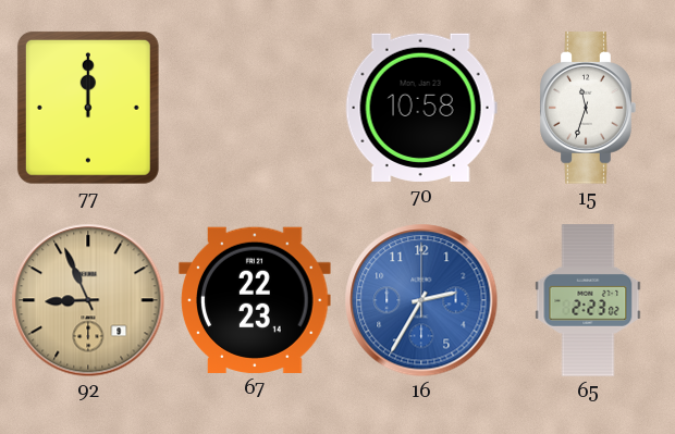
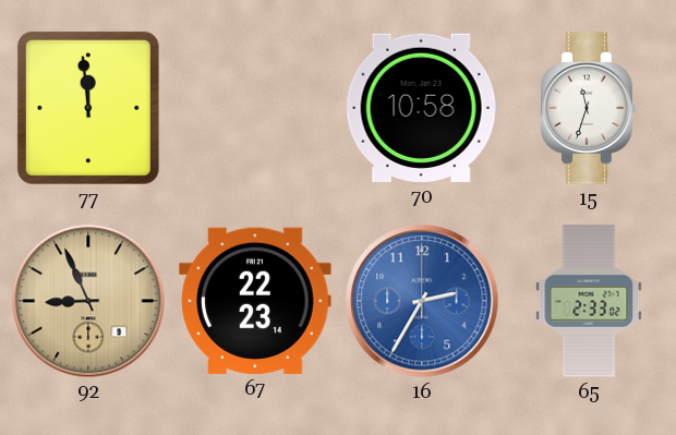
77: 12:00 -> 11:59
65: 2:23 -> 2:33
